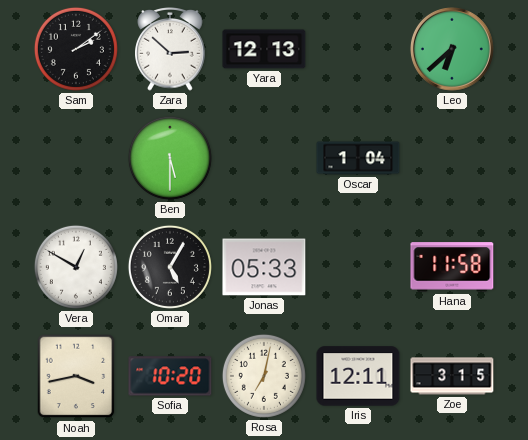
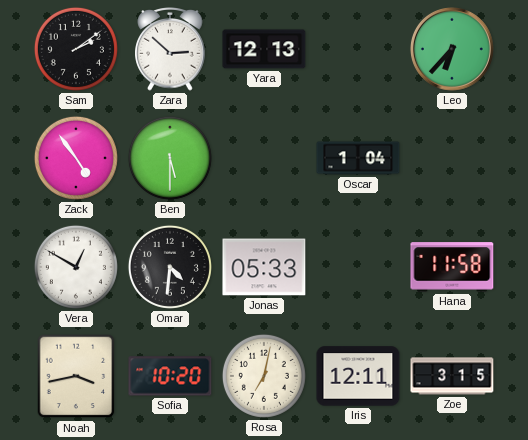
Leo: 6:38 -> 6:37
Zack: none -> 4:54
Omar: 5:05 -> 4:31
